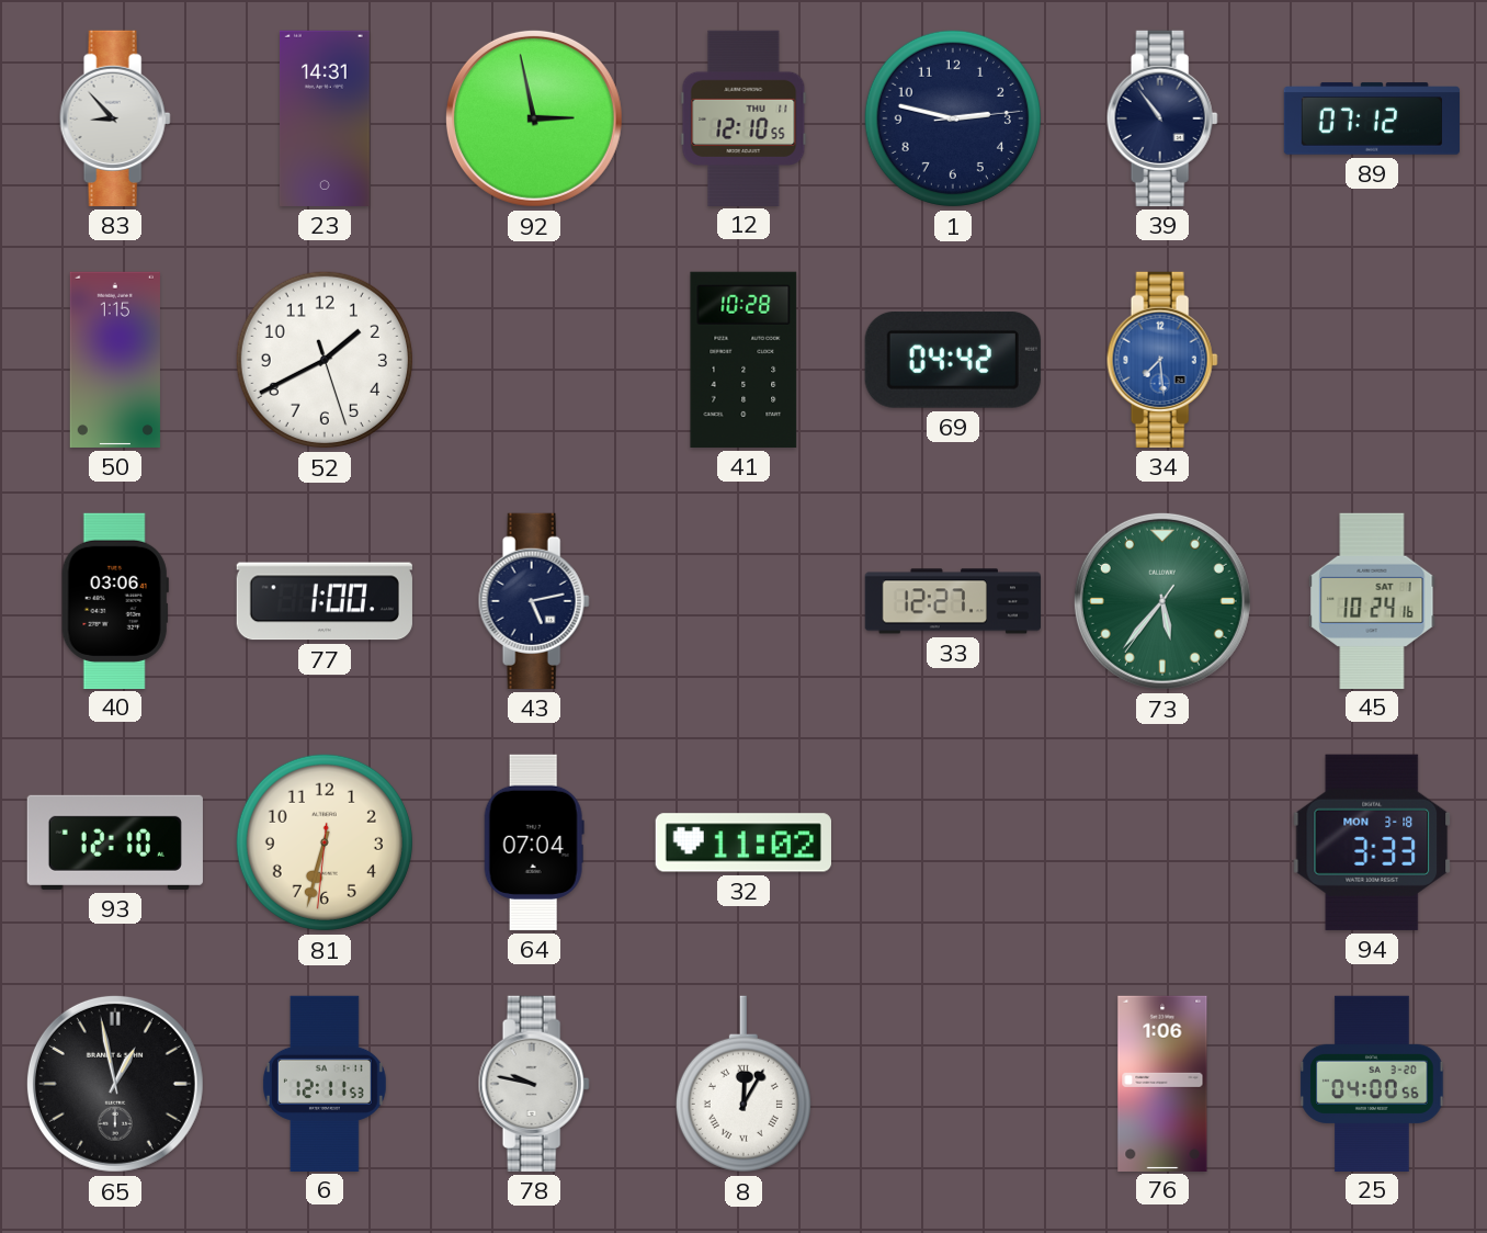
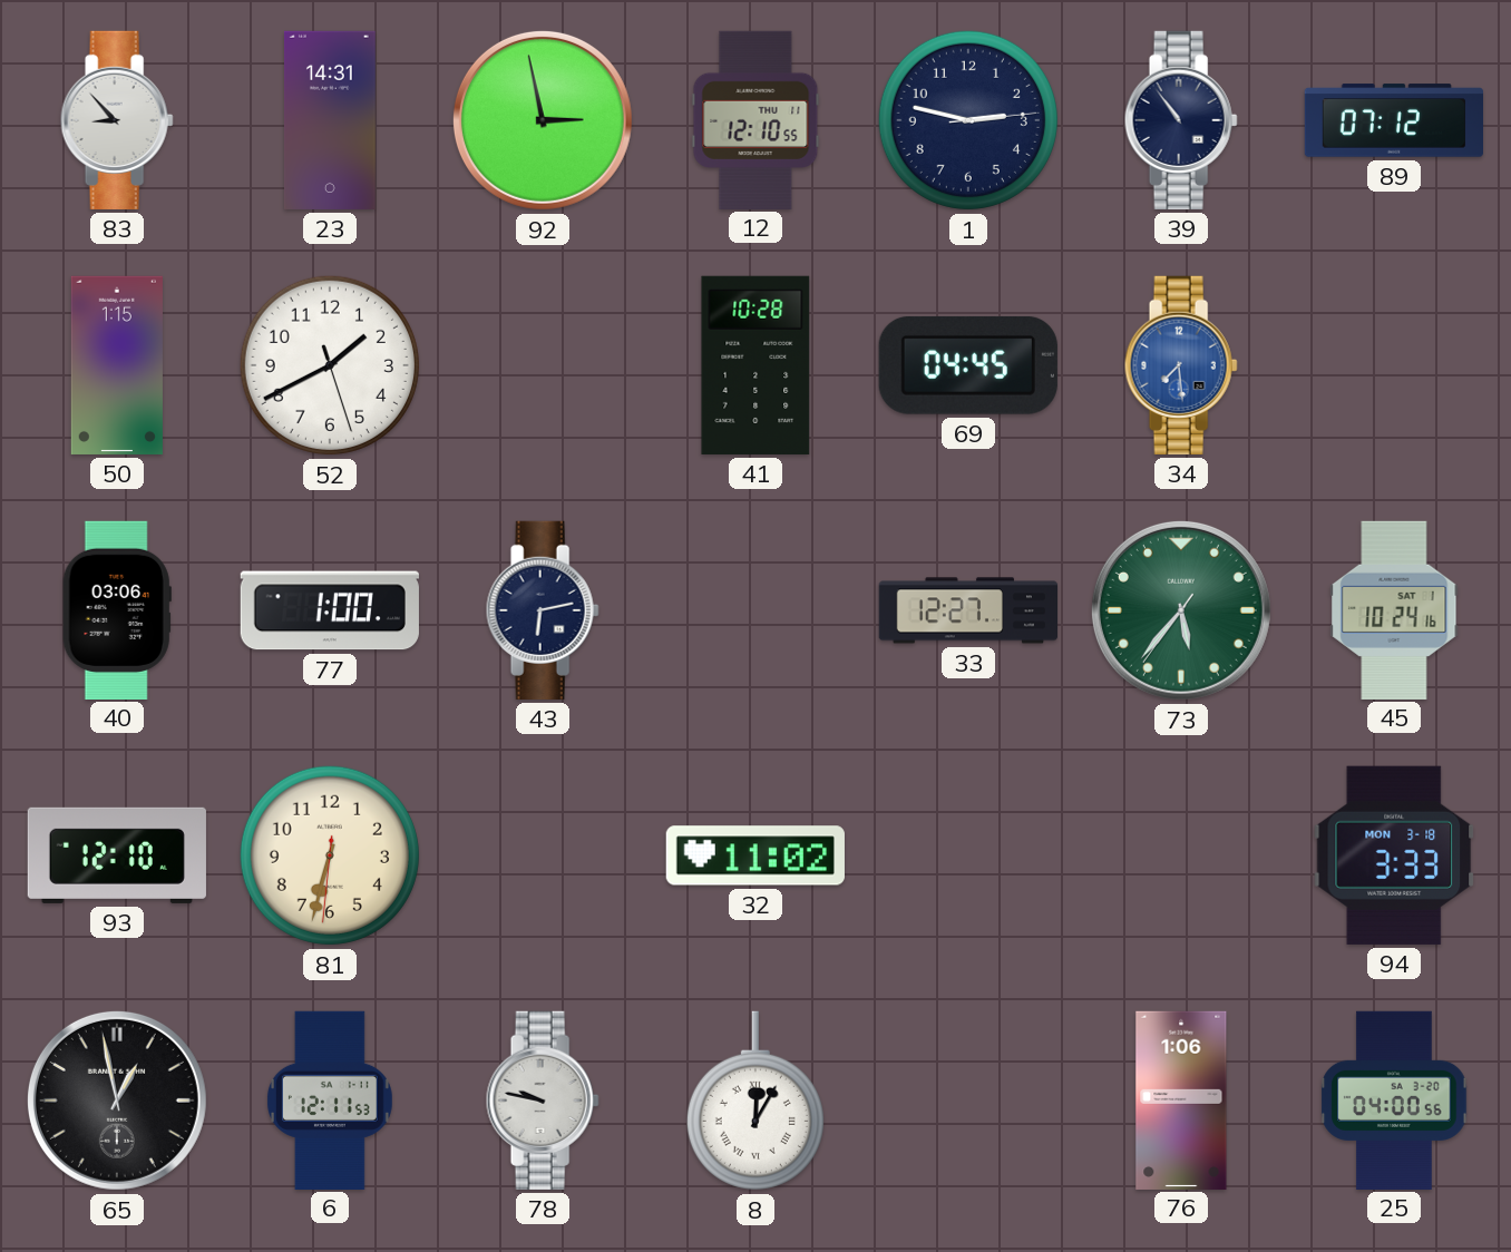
69: 04:42 -> 04:45
43: 5:13 -> 6:13
64: 07:04 -> none
